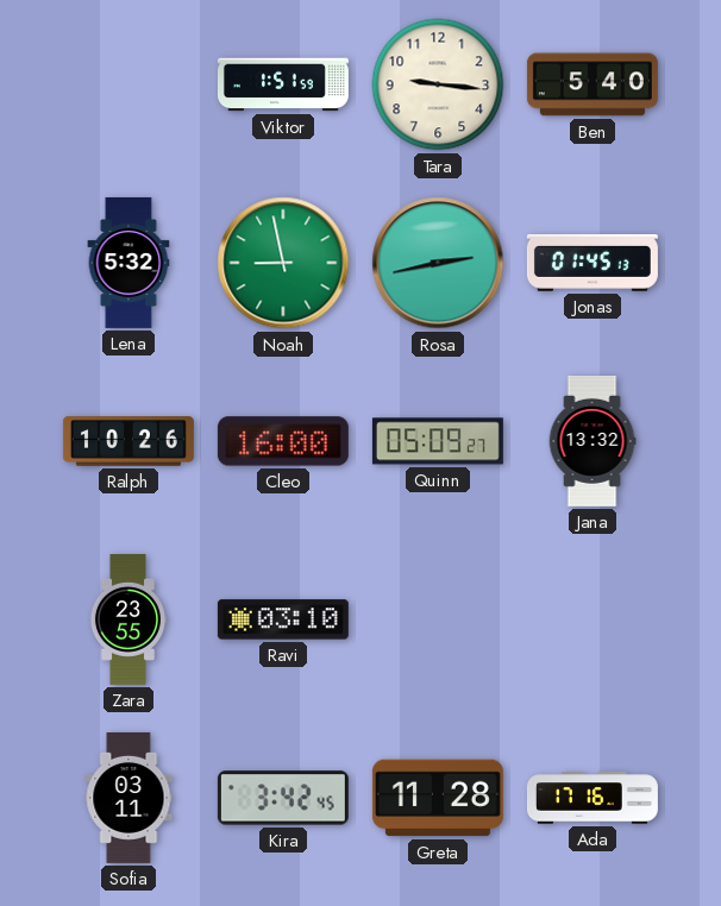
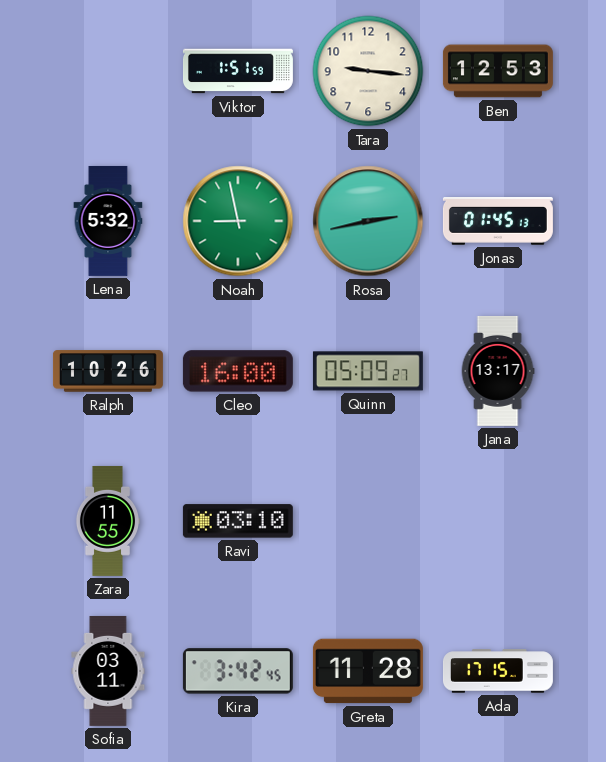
Ben: 5:40 -> 12:53
Jana: 13:32 -> 13:17
Zara: 23:55 -> 11:55
Ada: 17:16 -> 17:15
